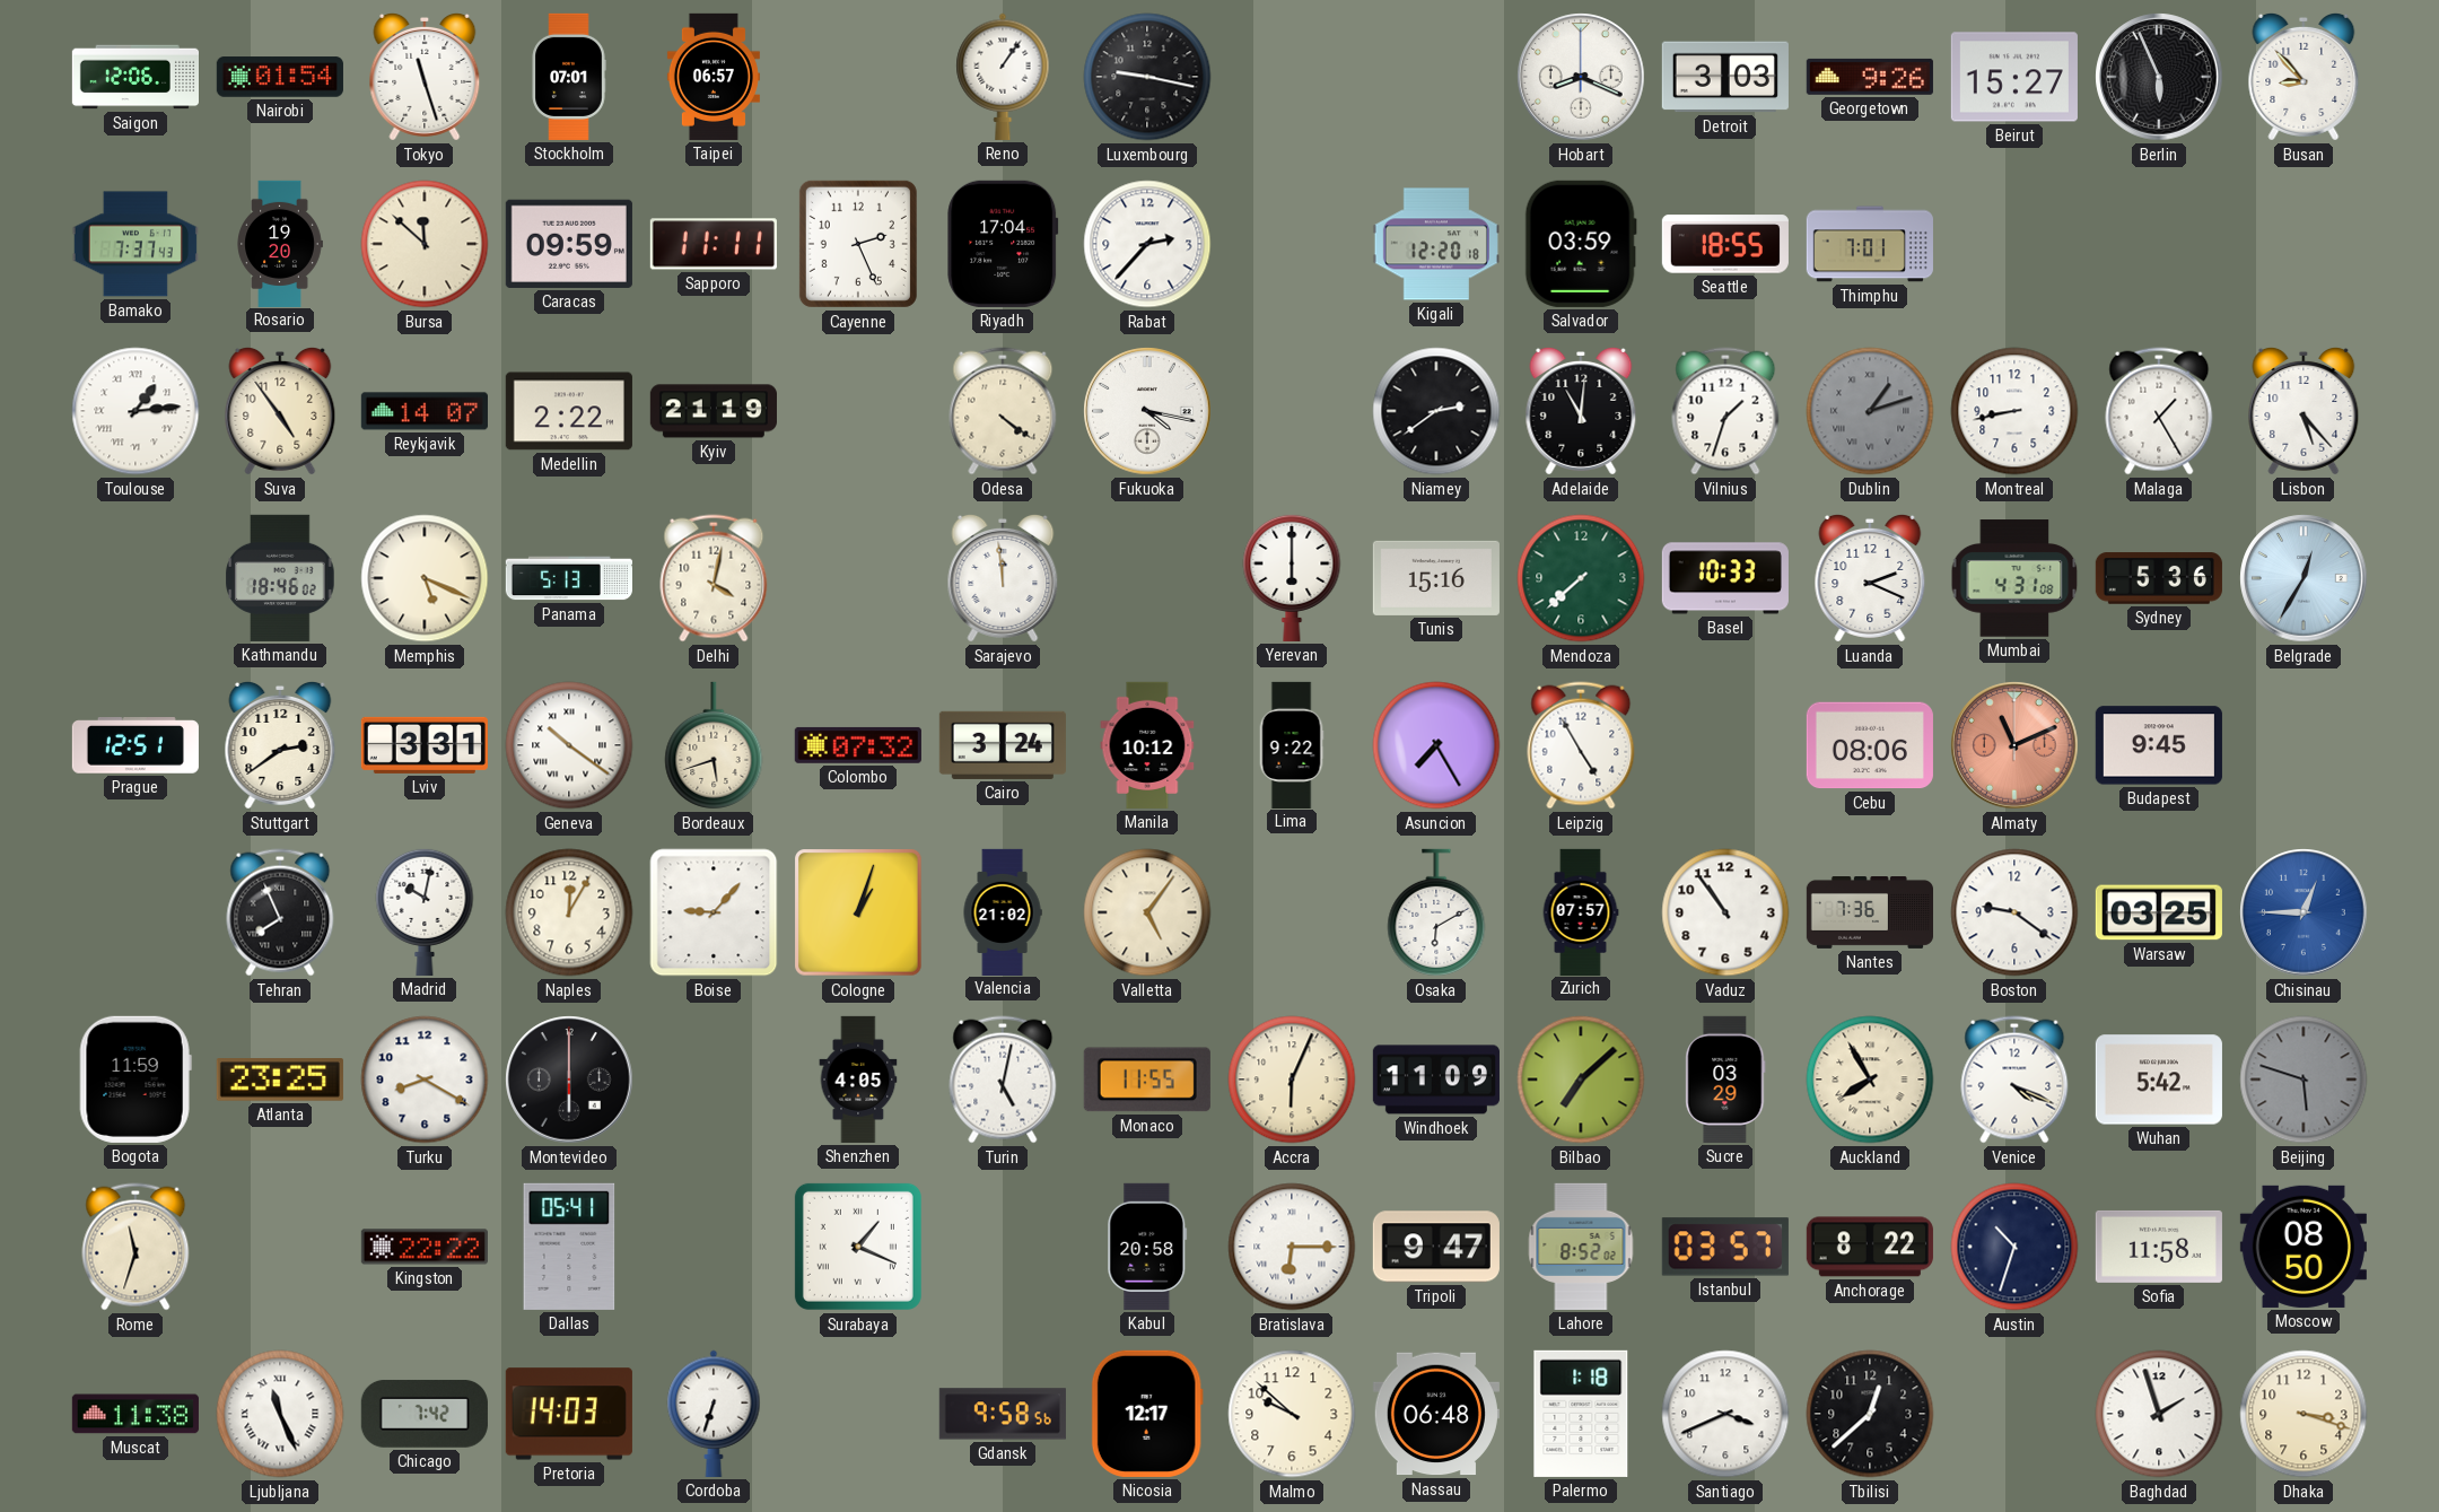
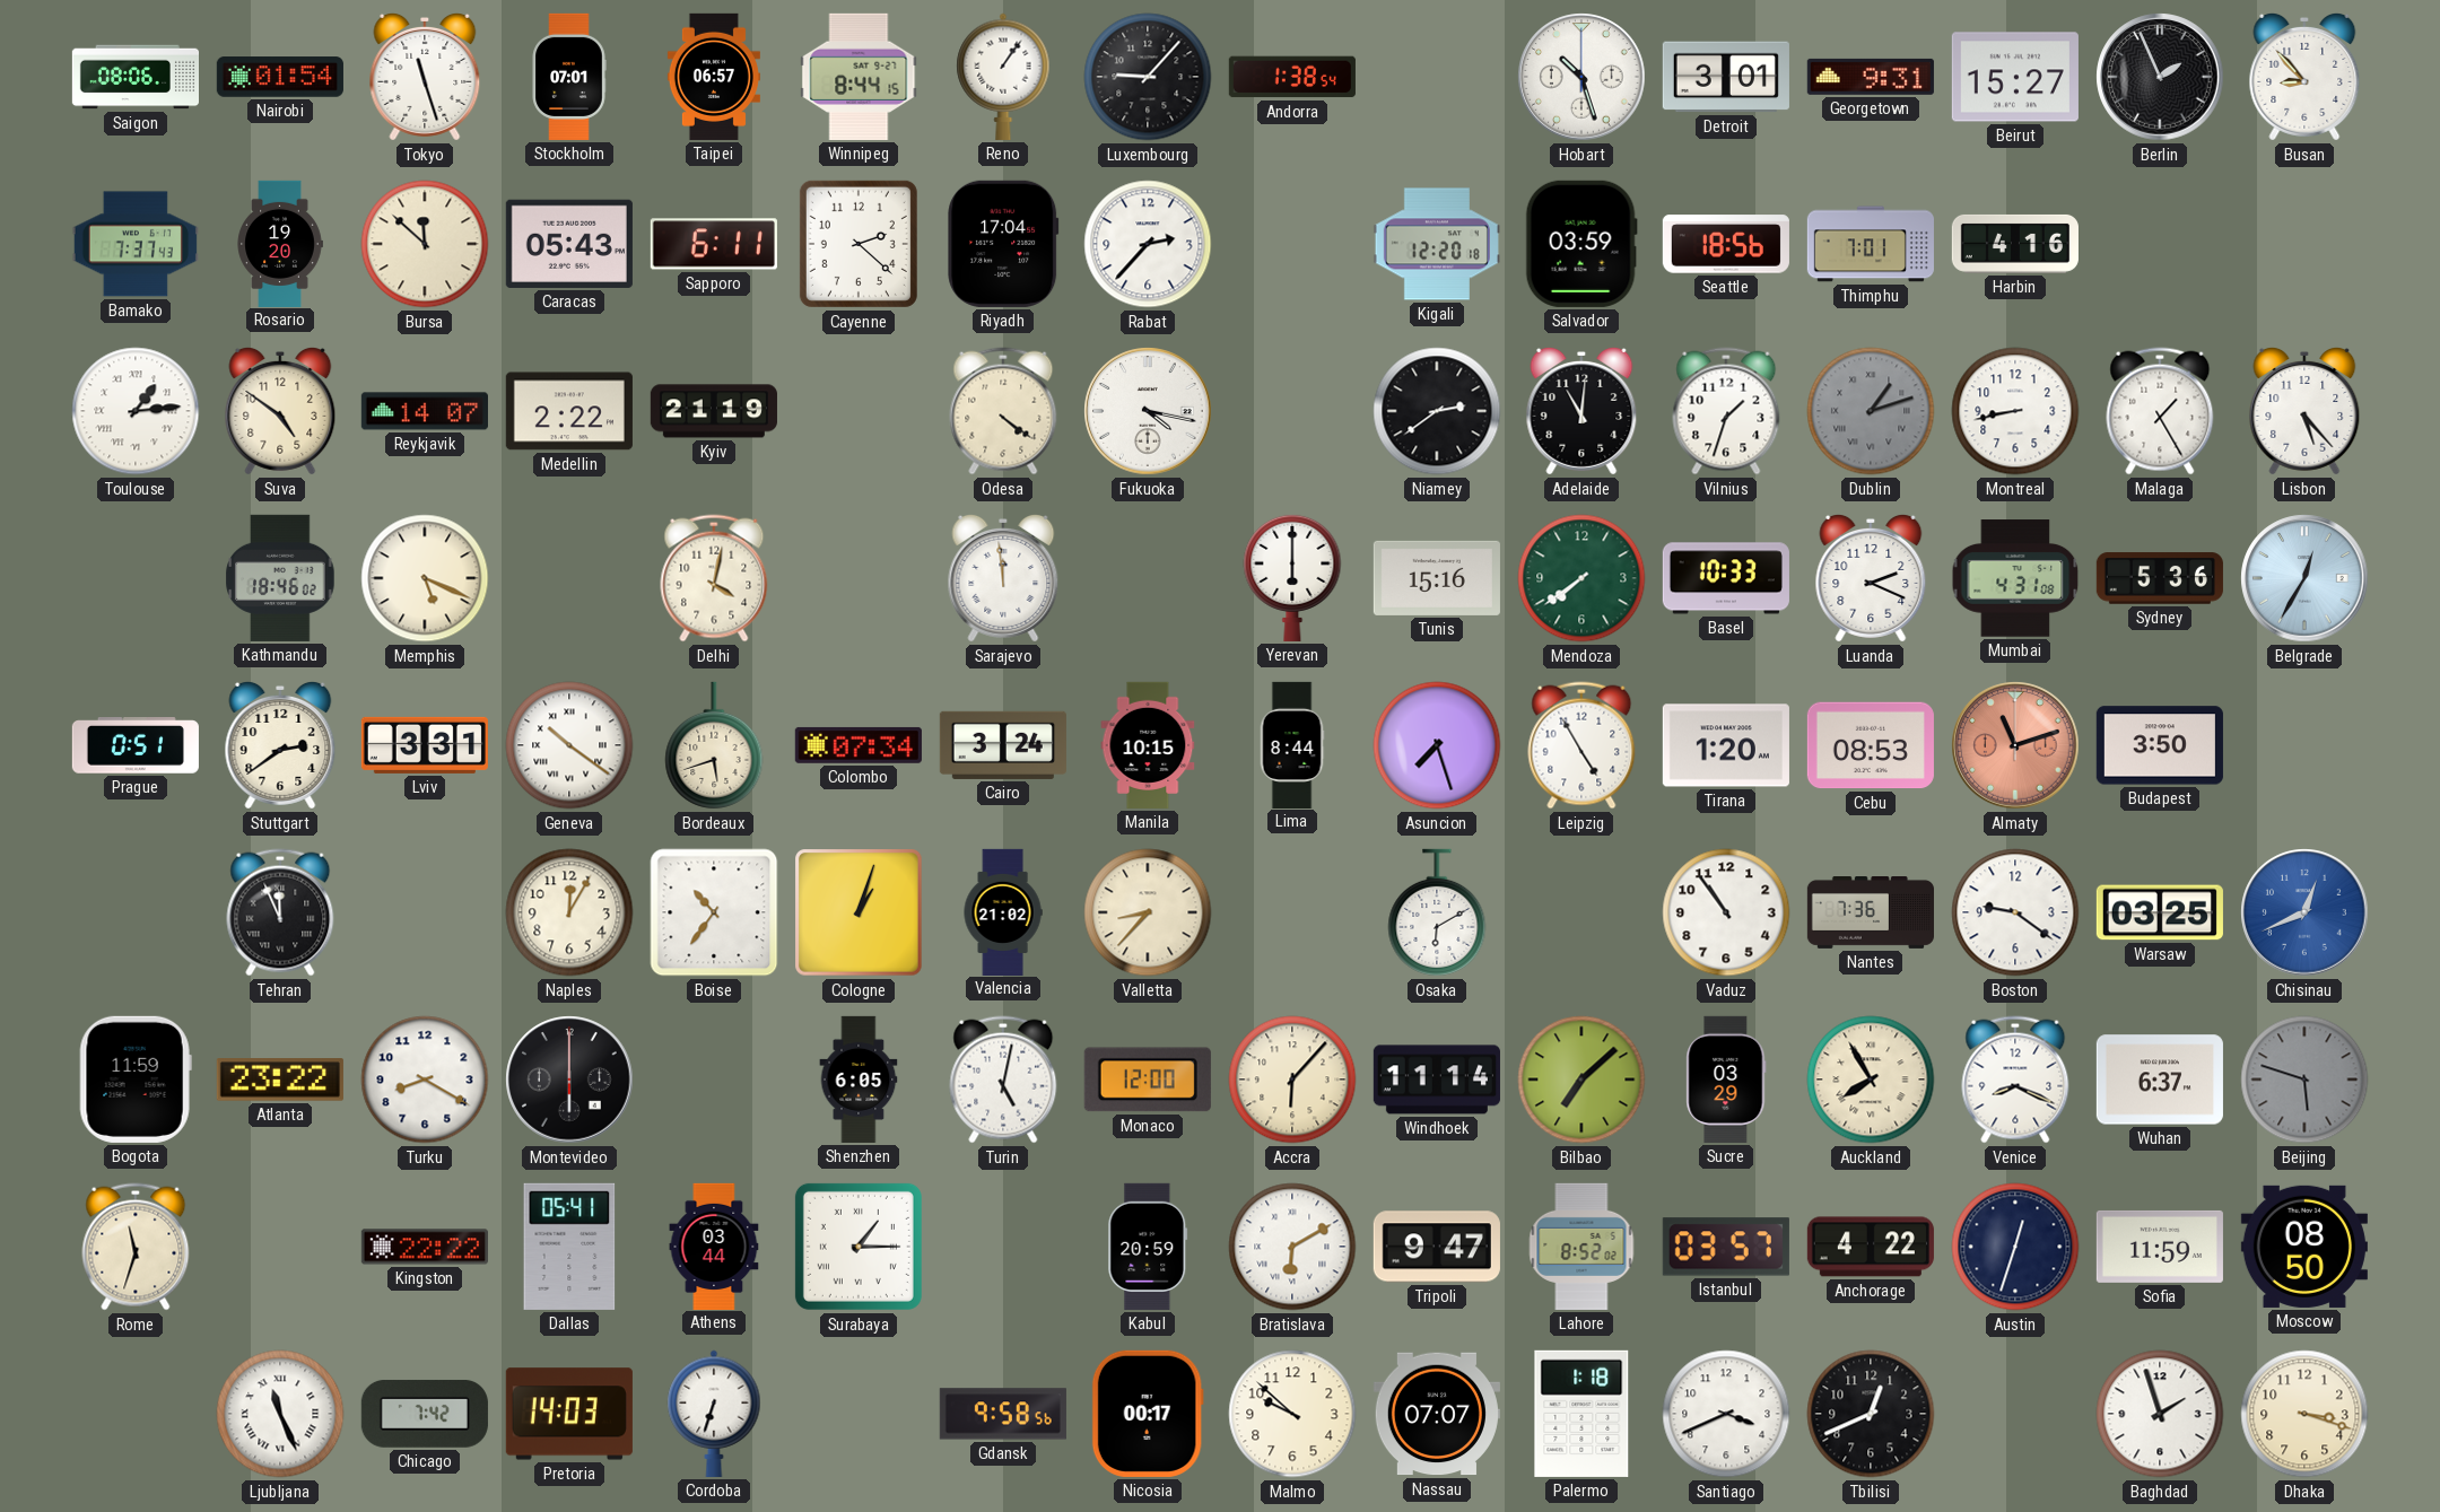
Saigon: 12:06 -> 08:06
Winnipeg: none -> 8:44
Luxembourg: 9:17 -> 9:07
Andorra: none -> 1:38
Hobart: 8:19 -> 10:27
Detroit: 3:03 -> 3:01
Georgetown: 9:26 -> 9:31
Berlin: 5:56 -> 1:56
Caracas: 09:59 -> 05:43
Sapporo: 11:11 -> 6:11
Cayenne: 2:26 -> 2:22
Seattle: 18:55 -> 18:56
Harbin: none -> 4:16
Suva: 4:54 -> 4:51
Panama: 5:13 -> none
Mendoza: 7:38 -> 7:39
Prague: 12:51 -> 0:51
Colombo: 07:32 -> 07:34
Manila: 10:12 -> 10:15
Lima: 9:22 -> 8:44
Asuncion: 7:25 -> 7:27
Tirana: none -> 1:20
Cebu: 08:06 -> 08:53
Almaty: 11:11 -> 11:12
Budapest: 9:45 -> 3:50
Tehran: 7:56 -> 11:56
Madrid: 10:02 -> none
Boise: 9:07 -> 10:36
Valletta: 5:06 -> 8:37
Zurich: 07:57 -> none
Chisinau: 12:45 -> 12:41
Atlanta: 23:25 -> 23:22
Shenzhen: 4:05 -> 6:05
Monaco: 11:55 -> 12:00
Accra: 6:04 -> 6:07
Windhoek: 11:09 -> 11:14
Venice: 4:19 -> 8:19
Wuhan: 5:42 -> 6:37
Athens: none -> 03:44
Surabaya: 1:19 -> 1:15
Kabul: 20:58 -> 20:59
Bratislava: 6:15 -> 6:10
Anchorage: 8:22 -> 4:22
Austin: 10:33 -> 12:33
Sofia: 11:58 -> 11:59
Muscat: 11:38 -> none
Nicosia: 12:17 -> 00:17
Nassau: 06:48 -> 07:07
Tbilisi: 12:38 -> 12:41
